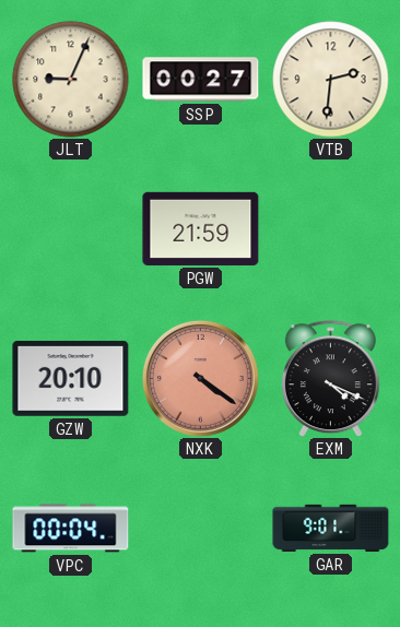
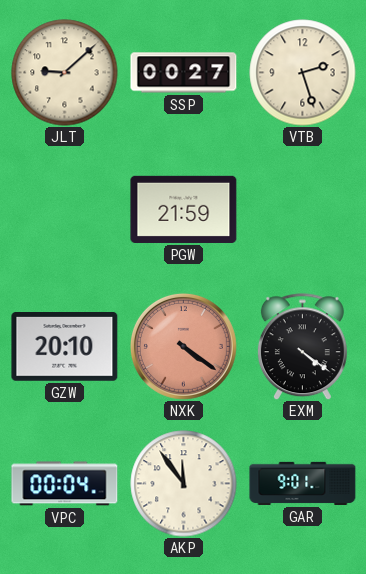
JLT: 9:04 -> 9:08
VTB: 2:31 -> 2:27
EXM: 4:19 -> 4:21
AKP: none -> 11:54
